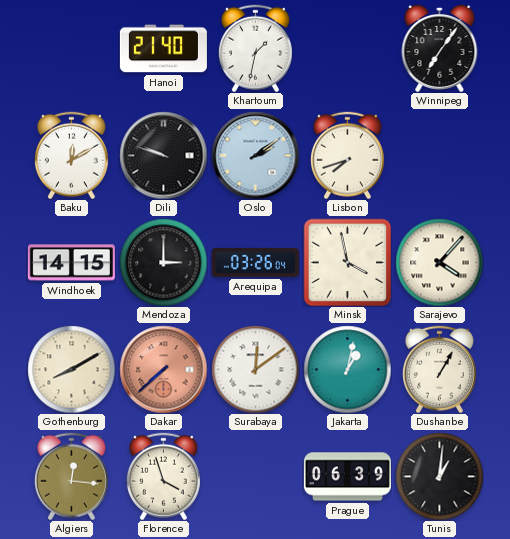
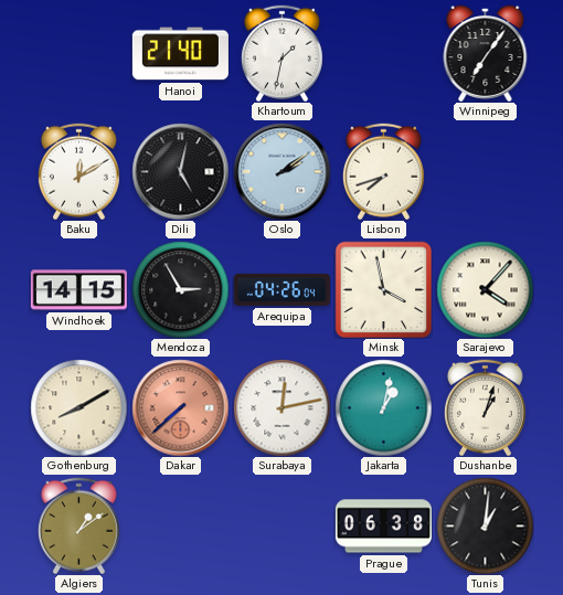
Dili: 9:48 -> 5:02
Mendoza: 3:00 -> 2:55
Arequipa: 03:26 -> 04:26
Surabaya: 12:09 -> 12:13
Dushanbe: 1:05 -> 1:03
Algiers: 12:16 -> 1:09
Florence: 3:57 -> none
Prague: 06:39 -> 06:38
